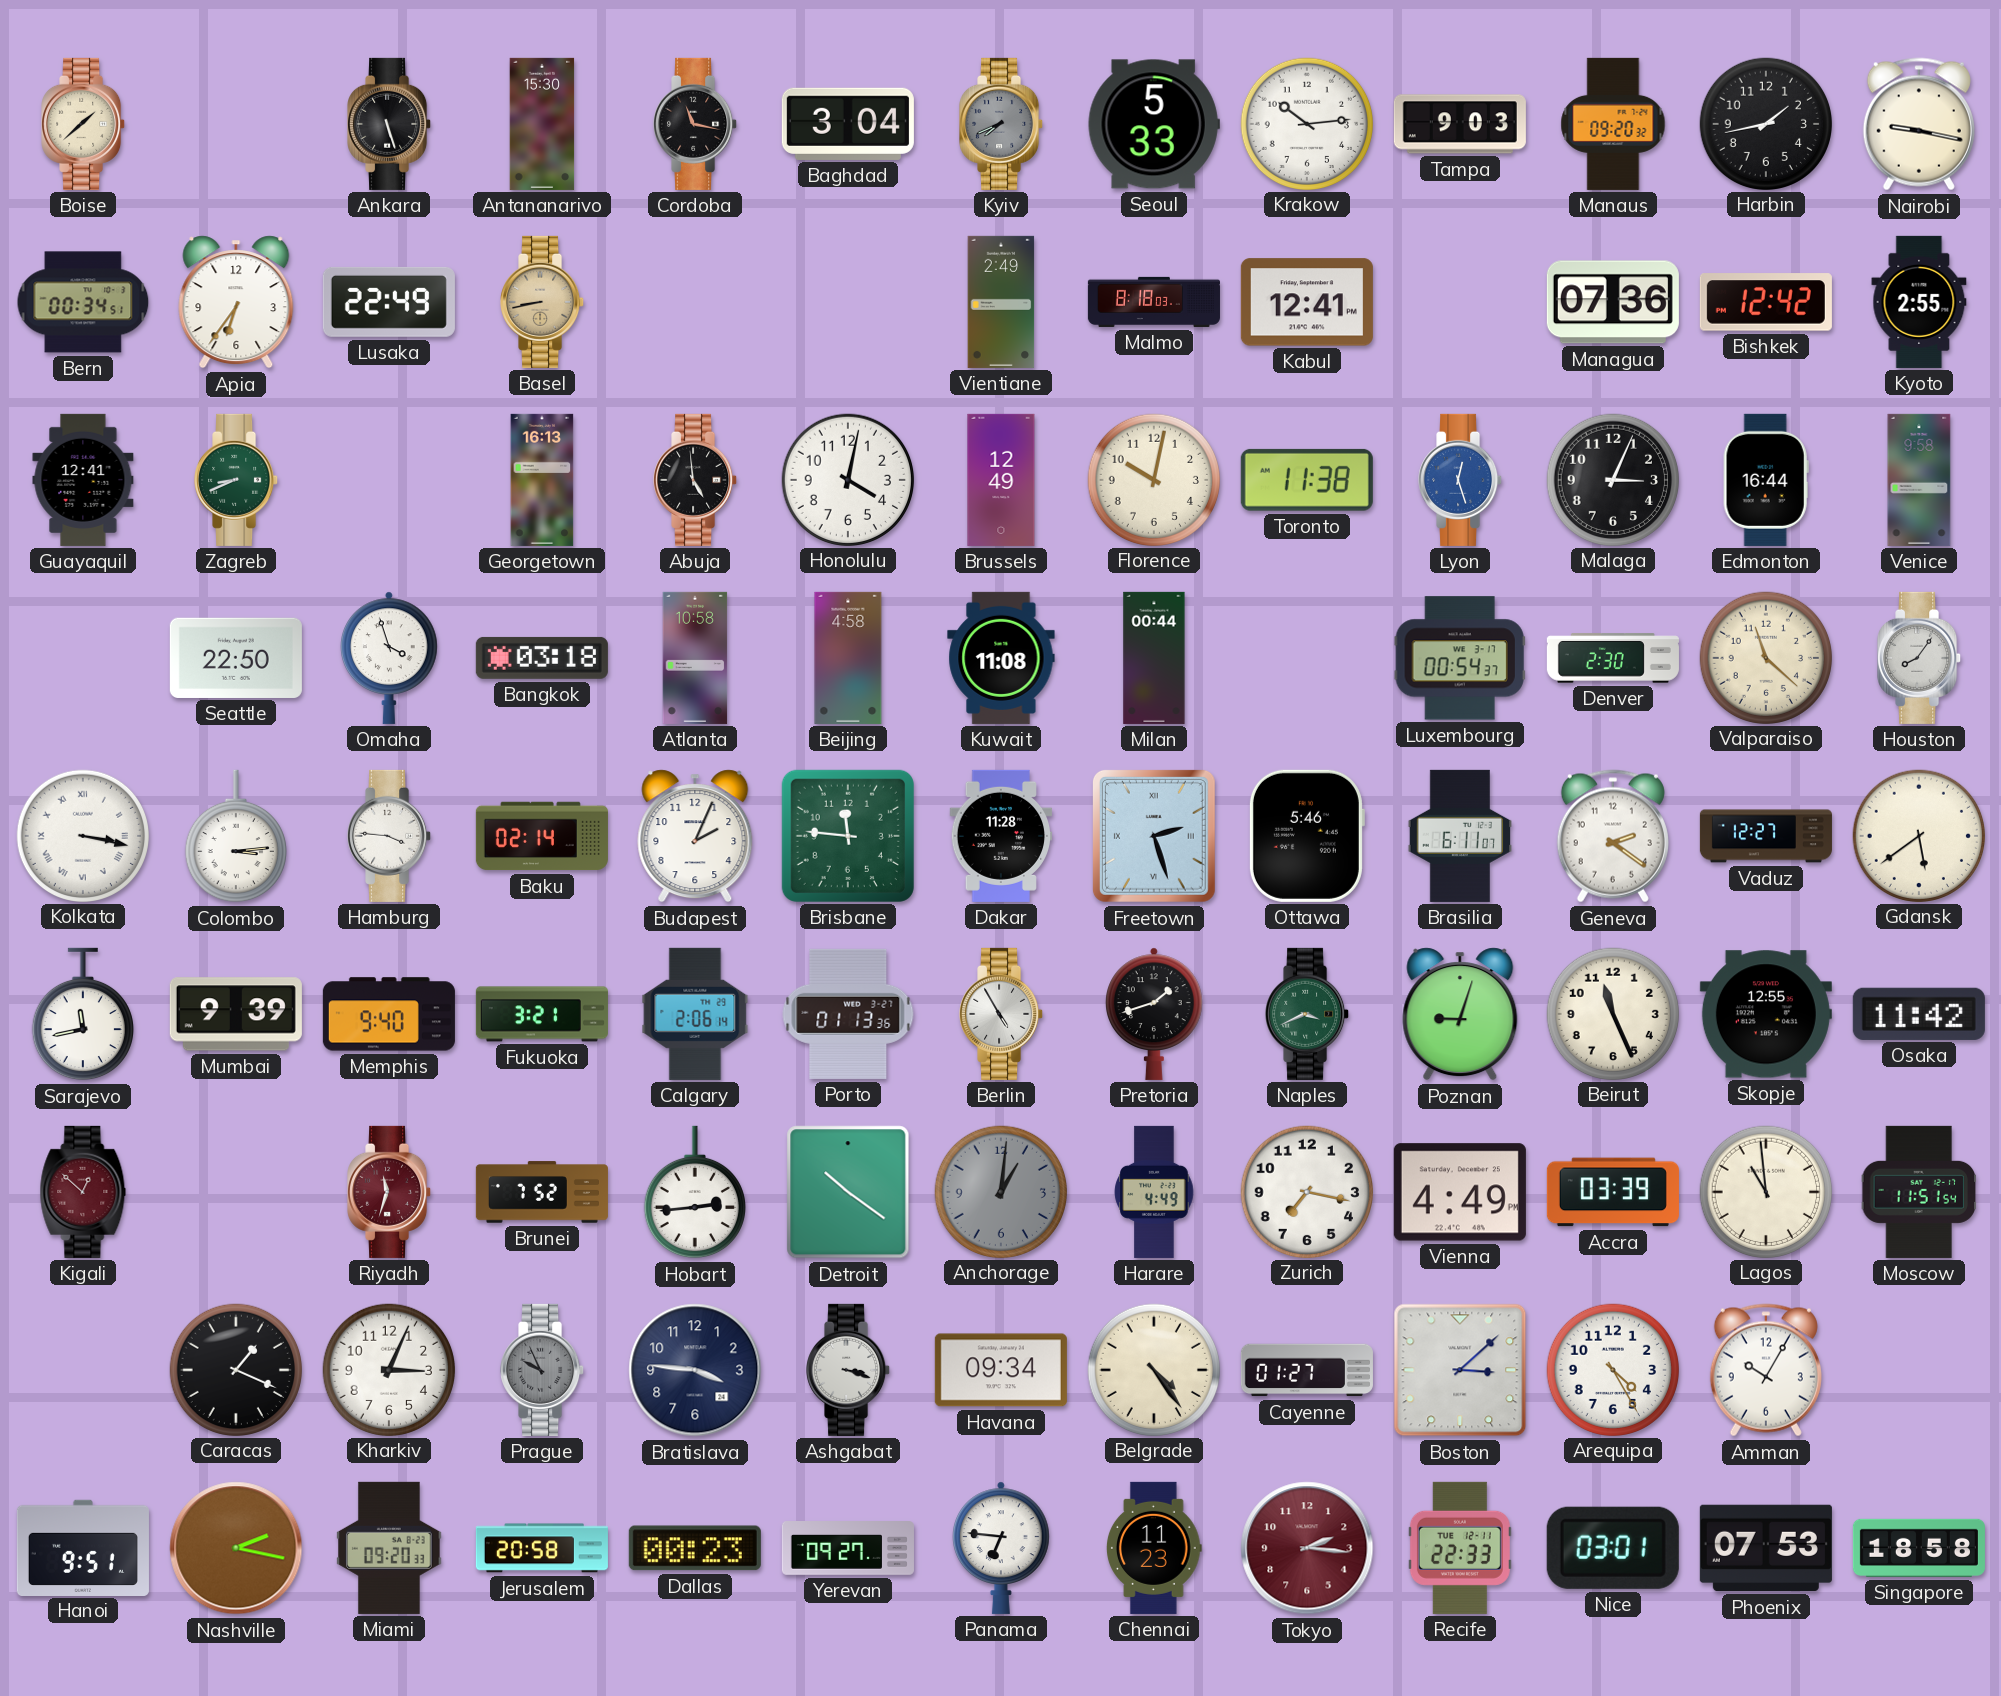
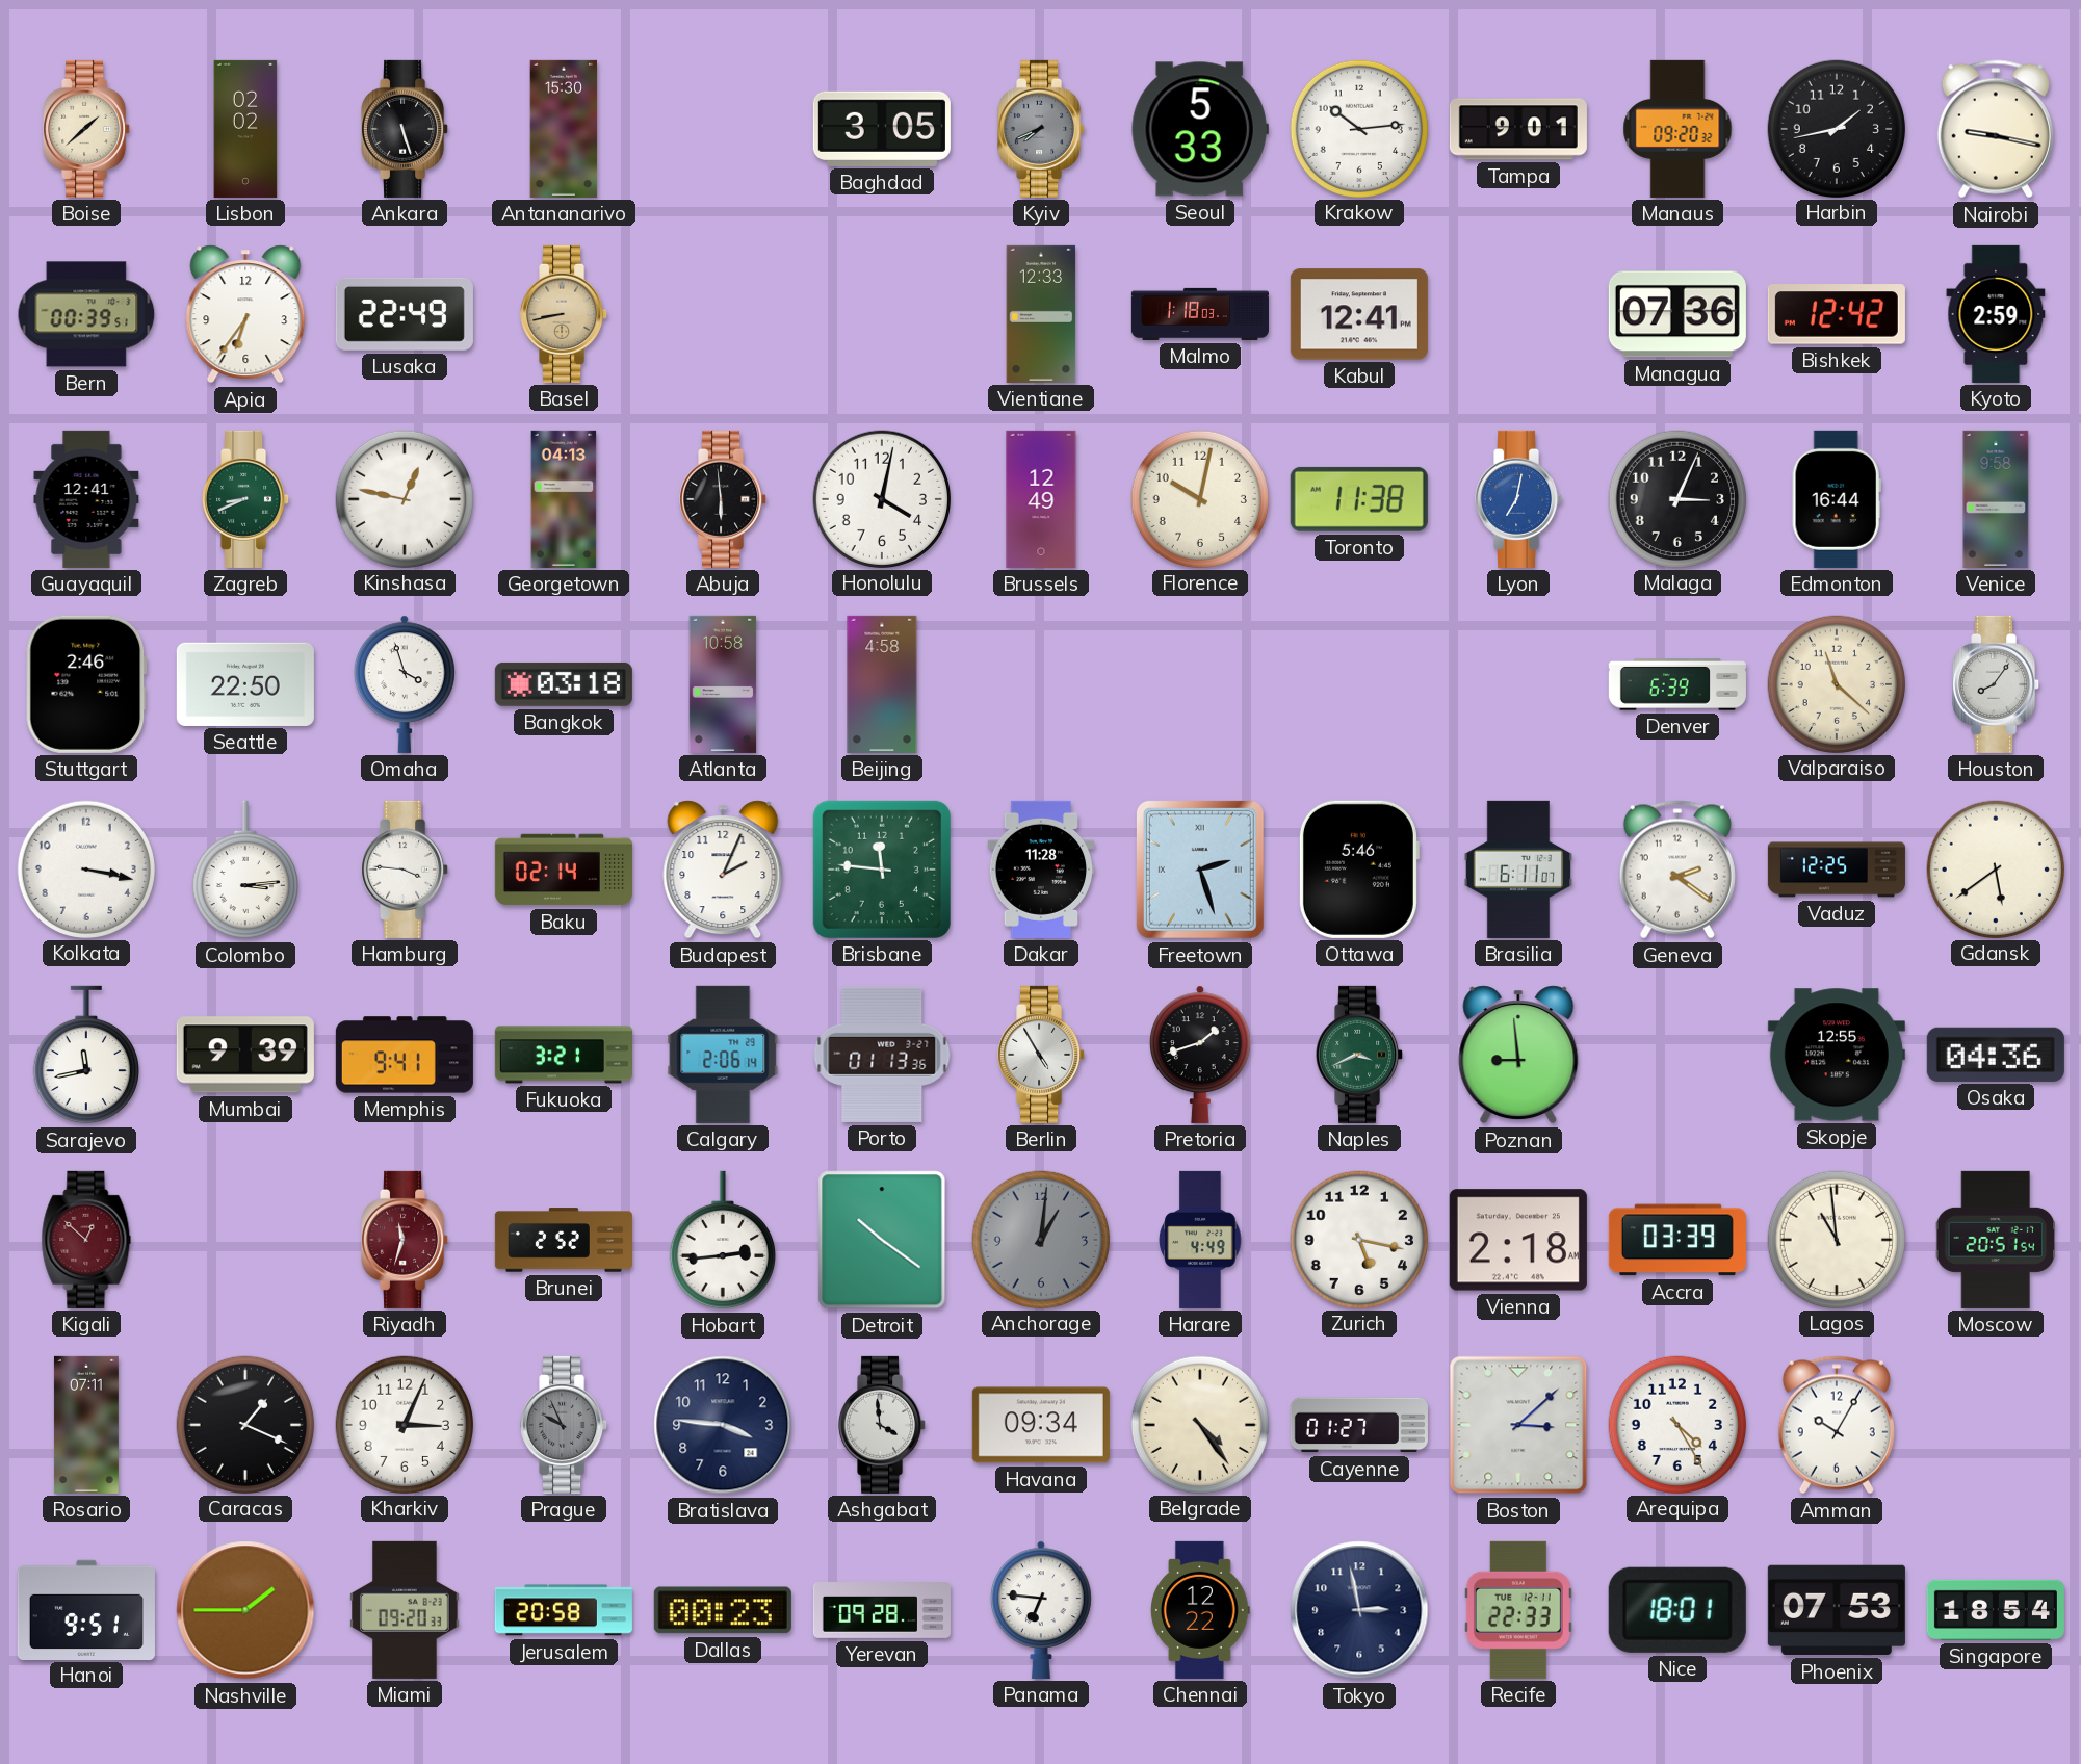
Lisbon: none -> 02:02
Cordoba: 11:17 -> none
Baghdad: 3:04 -> 3:05
Tampa: 9:03 -> 9:01
Bern: 00:34 -> 00:39
Vientiane: 2:49 -> 12:33
Malmo: 8:18 -> 1:18
Kyoto: 2:55 -> 2:59
Kinshasa: none -> 12:47
Georgetown: 16:13 -> 04:13
Abuja: 4:59 -> 5:59
Lyon: 12:27 -> 7:02
Stuttgart: none -> 2:46
Kuwait: 11:08 -> none
Milan: 00:44 -> none
Luxembourg: 00:54 -> none
Denver: 2:30 -> 6:39
Kolkata numerals: Roman -> Arabic
Vaduz: 12:27 -> 12:25
Memphis: 9:40 -> 9:41
Poznan: 9:03 -> 8:59
Beirut: 11:26 -> none
Osaka: 11:42 -> 04:36
Brunei: 7:52 -> 2:52
Zurich: 7:17 -> 5:17
Vienna: 4:49 -> 2:18
Moscow: 11:51 -> 20:51
Rosario: none -> 07:11
Ashgabat: 3:18 -> 3:59
Nashville: 2:17 -> 1:45
Yerevan: 09:27 -> 09:28
Chennai: 11:23 -> 12:22
Tokyo: 2:16 -> 2:58
Tokyo dial: burgundy -> navy
Nice: 03:01 -> 18:01
Singapore: 18:58 -> 18:54
